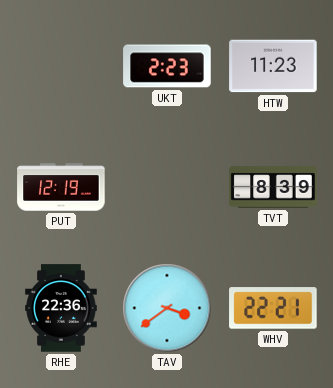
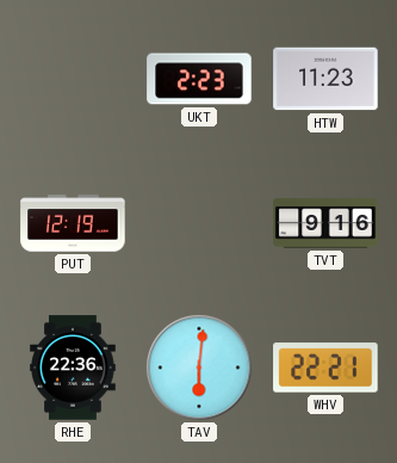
TVT: 8:39 -> 9:16
TAV: 3:39 -> 6:01
